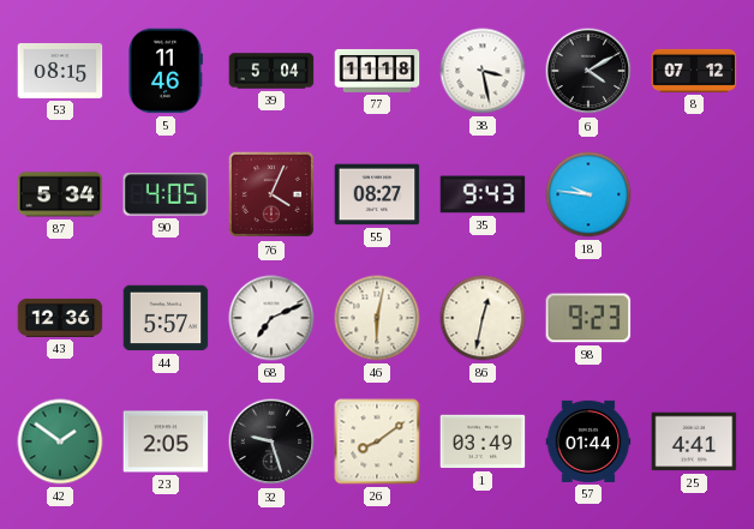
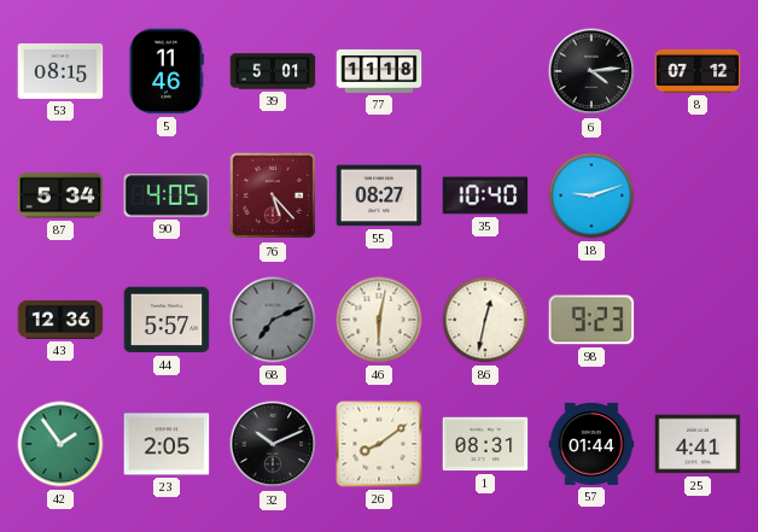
39: 5:04 -> 5:01
38: 3:28 -> none
6: 4:10 -> 4:14
76: 4:04 -> 5:23
35: 9:43 -> 10:40
18: 9:46 -> 9:12
68 dial: white -> grey
42: 1:51 -> 1:54
32: 9:27 -> 10:11
1: 03:49 -> 08:31
